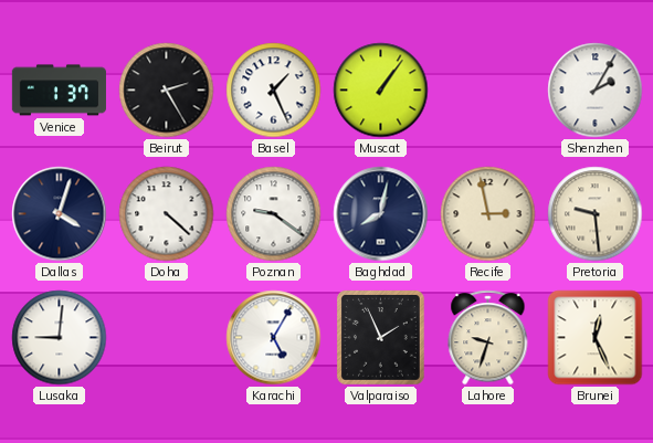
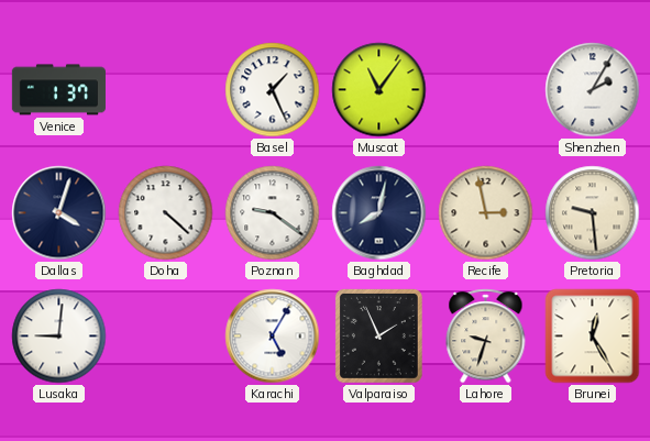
Beirut: 2:25 -> none
Muscat: 1:06 -> 11:06
Brunei: 12:26 -> 12:25
